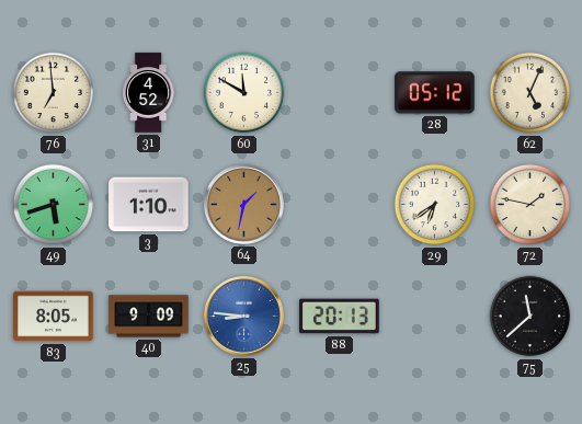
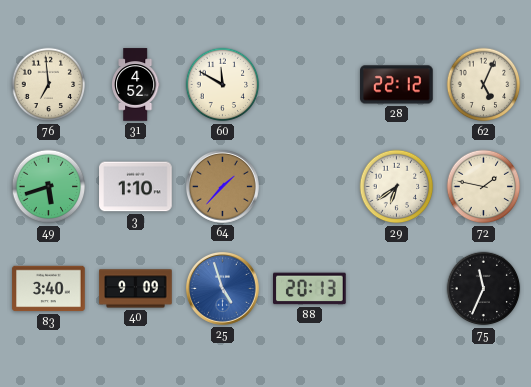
28: 05:12 -> 22:12
64: 1:32 -> 1:37
83: 8:05 -> 3:40
25: 8:46 -> 4:57
75: 11:38 -> 11:34
